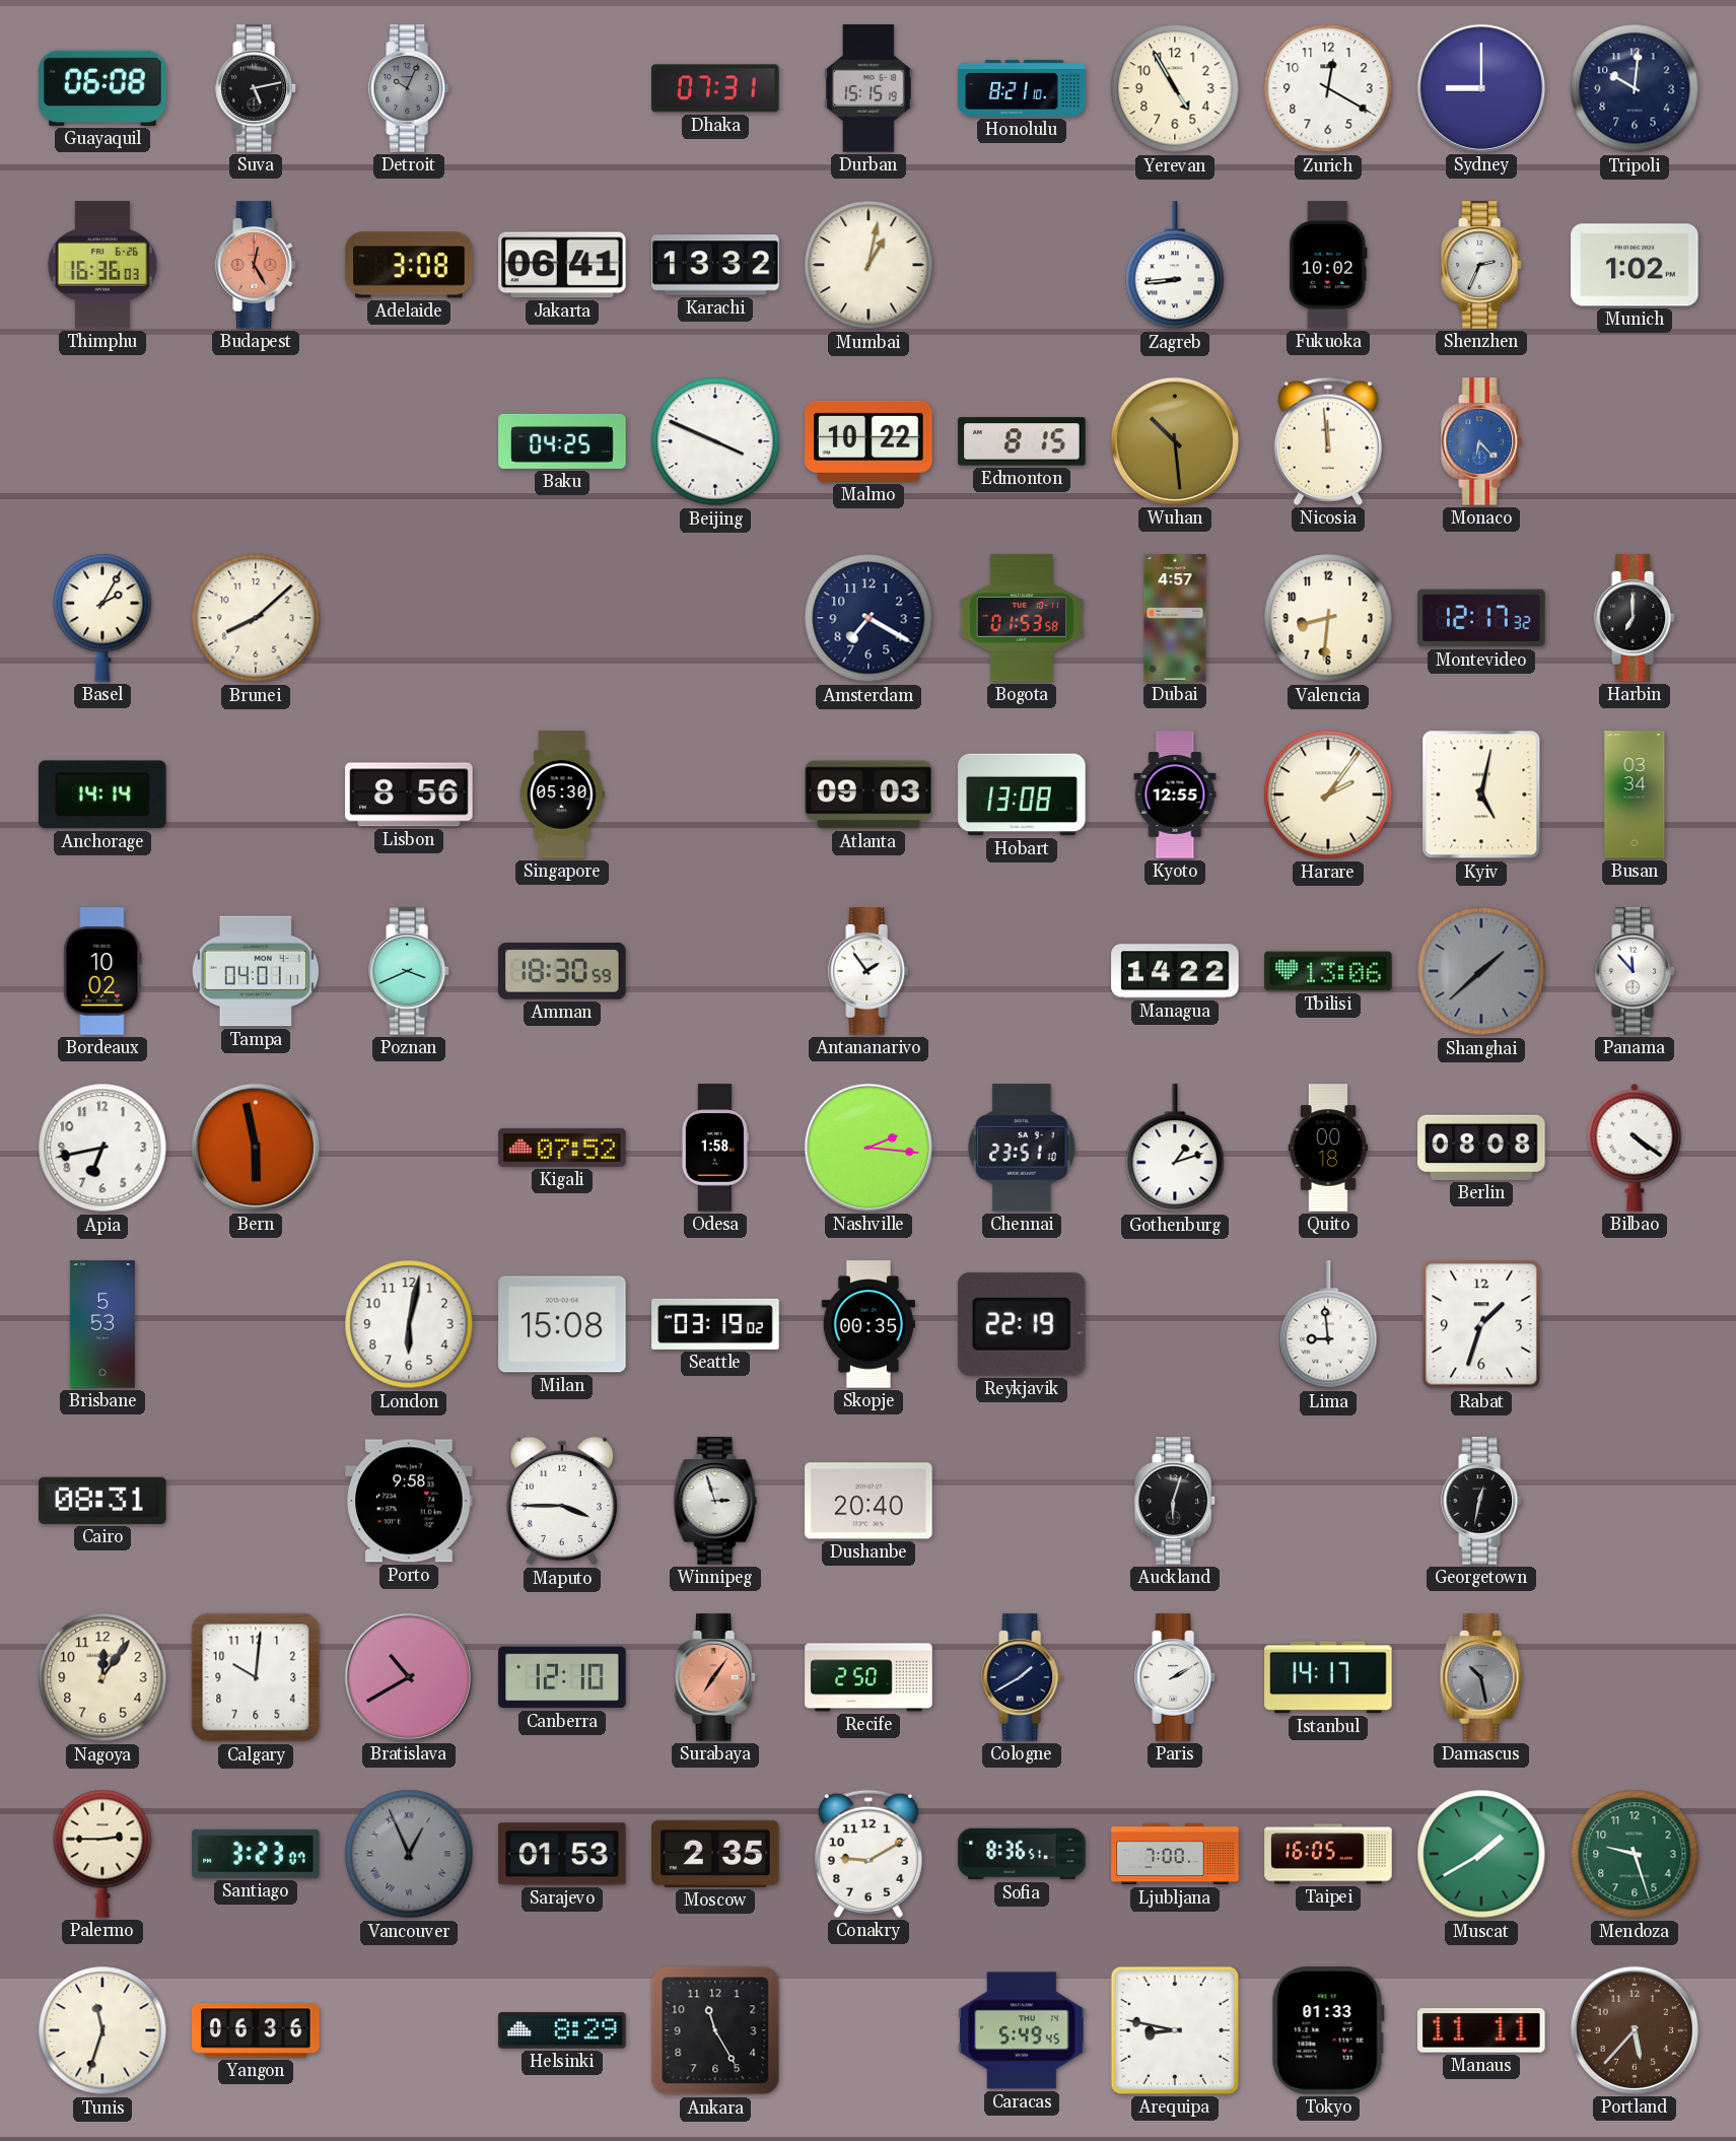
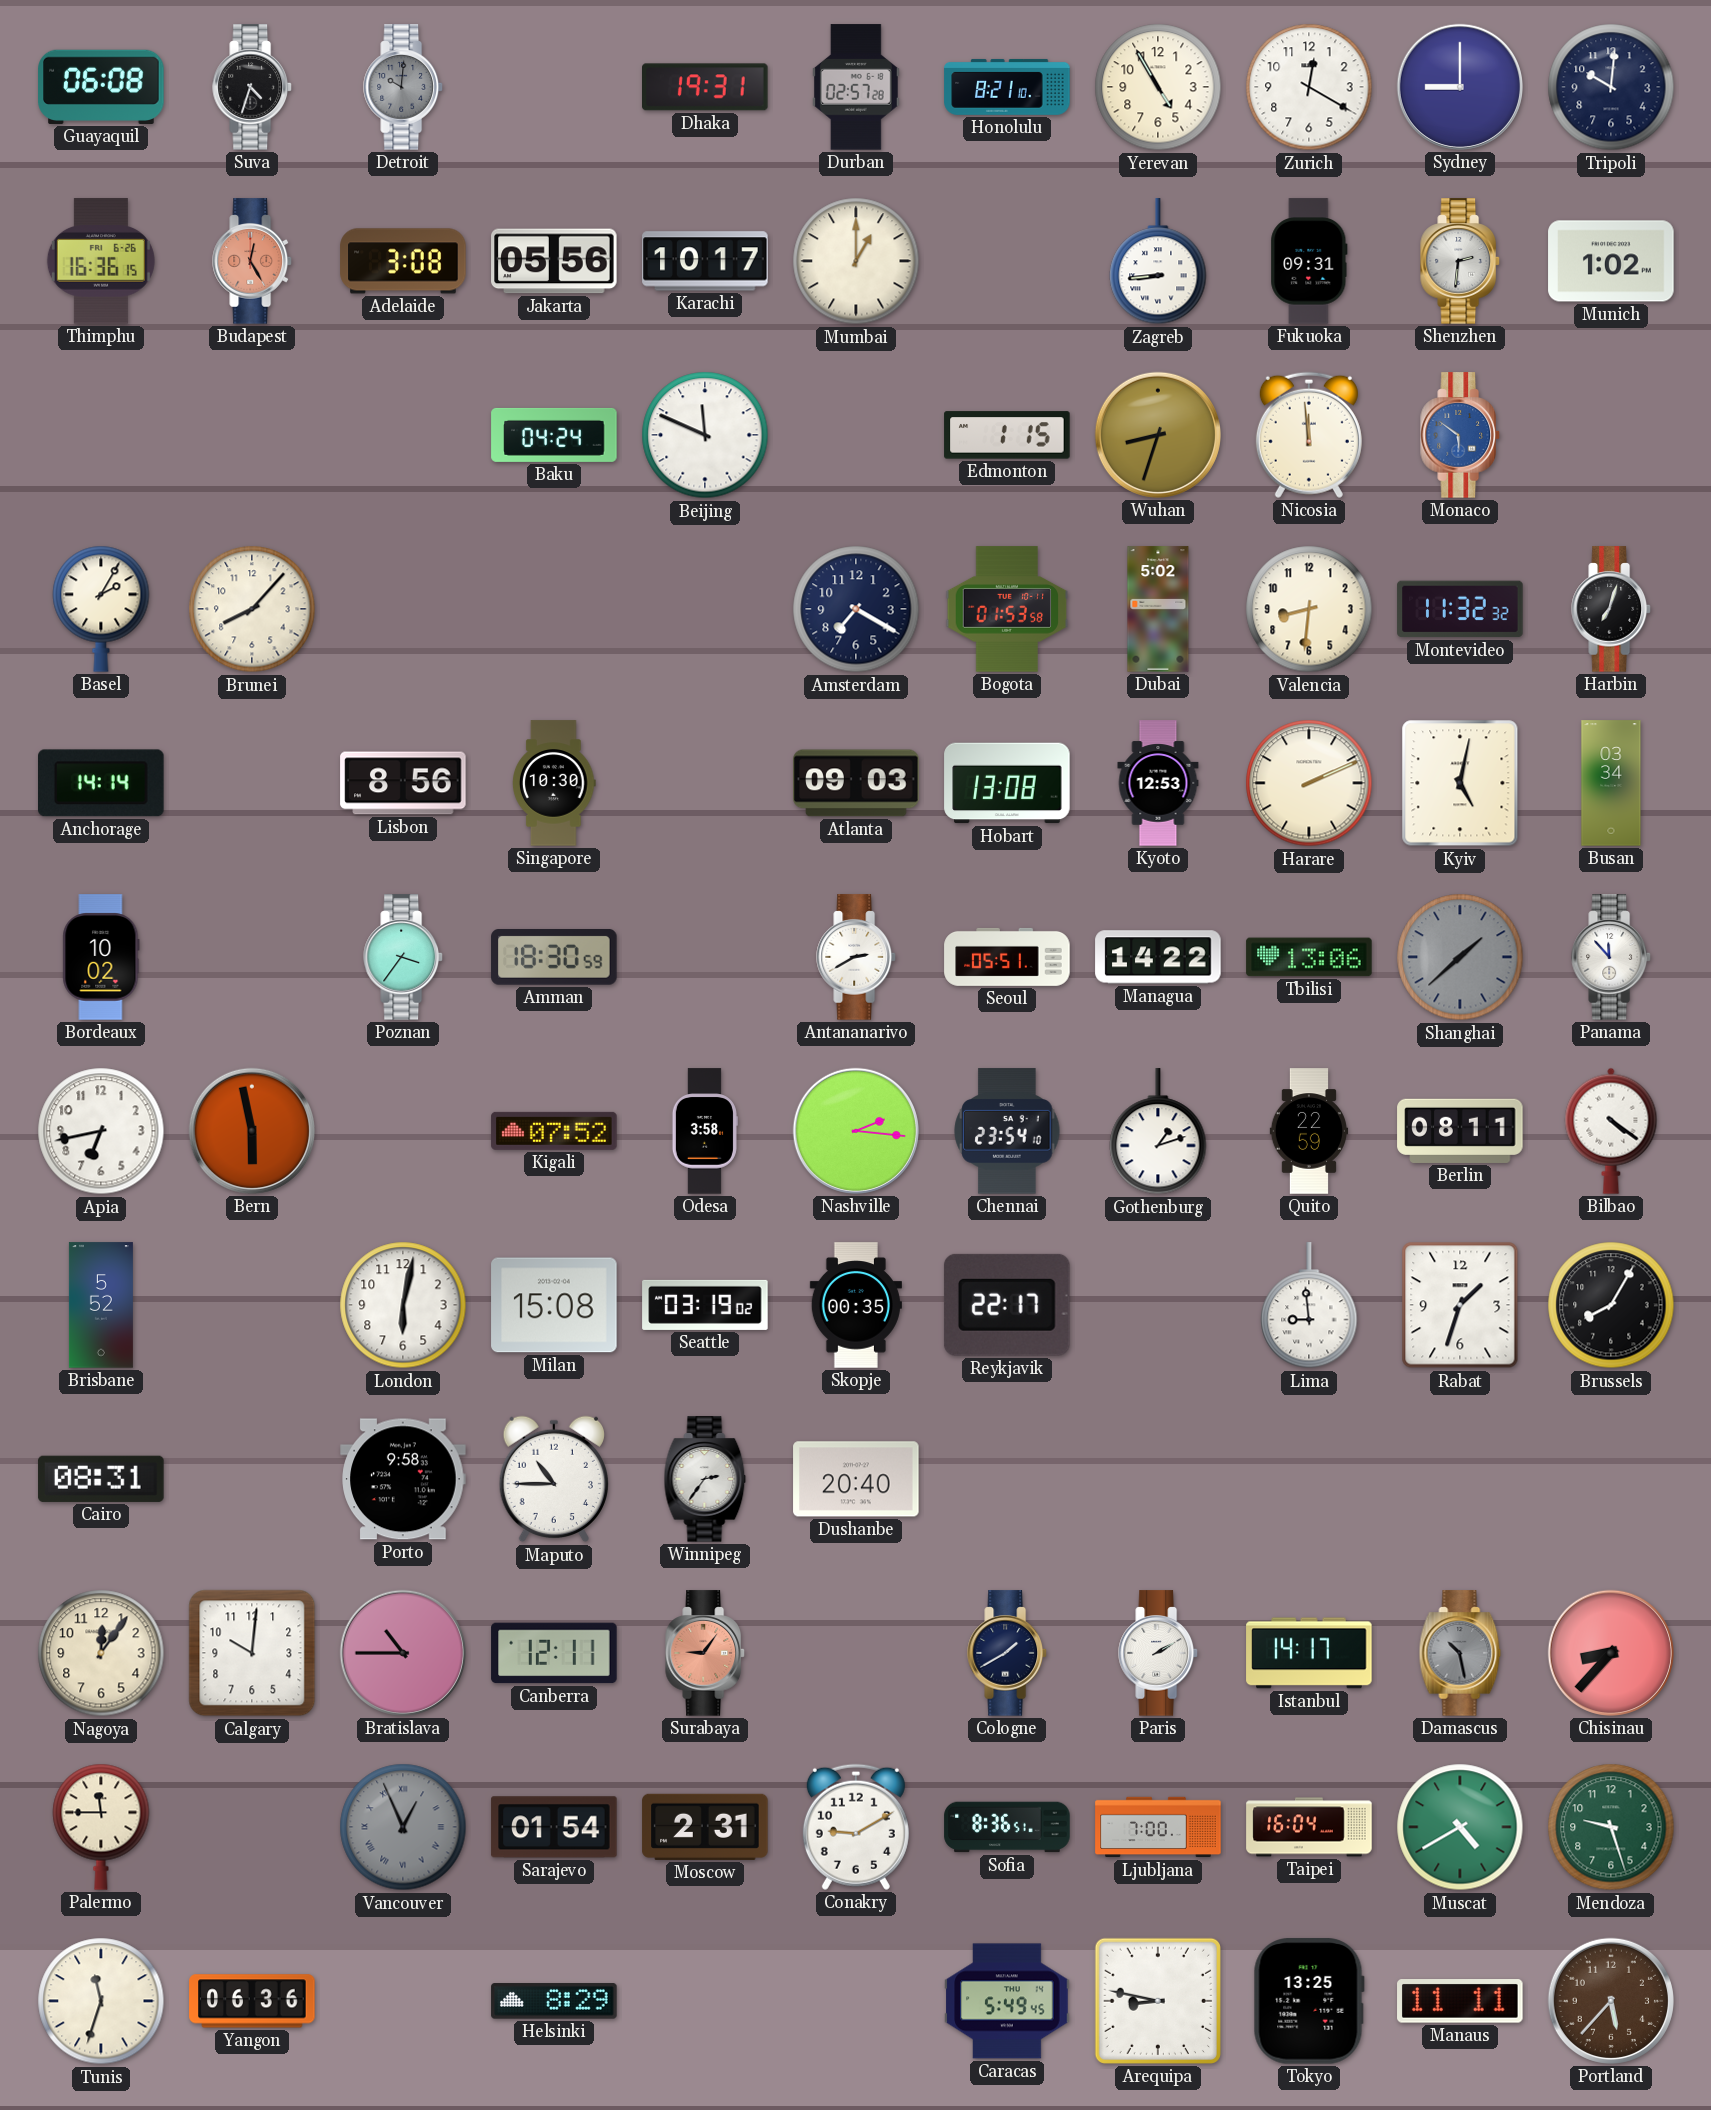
Suva: 5:13 -> 4:33
Detroit: 10:04 -> 10:01
Dhaka: 07:31 -> 19:31
Durban: 15:15 -> 02:57
Thimphu: 16:36:03 -> 16:36:15
Jakarta: 06:41 -> 05:56
Karachi: 13:32 -> 10:17
Mumbai: 1:02 -> 1:00
Fukuoka: 10:02 -> 09:31
Shenzhen: 2:34 -> 2:31
Baku: 04:25 -> 04:24
Beijing: 3:49 -> 11:49
Malmo: 10:22 -> none
Edmonton: 8:15 -> 1:15
Wuhan: 10:29 -> 8:33
Monaco: 6:23 -> 5:51
Brunei: 8:08 -> 8:07
Dubai: 4:57 -> 5:02
Montevideo: 12:17 -> 11:32
Harbin: 7:00 -> 7:03
Singapore: 05:30 -> 10:30
Kyoto: 12:55 -> 12:53
Harare: 2:06 -> 2:11
Tampa: 04:01 -> none
Poznan: 3:41 -> 3:36
Antananarivo: 1:54 -> 2:40
Seoul: none -> 05:51
Odesa: 1:58 -> 3:58
Chennai: 23:51 -> 23:54
Quito: 00:18 -> 22:59
Berlin: 08:08 -> 08:11
Brisbane: 5:53 -> 5:52
Reykjavik: 22:19 -> 22:17
Brussels: none -> 8:05
Maputo: 3:45 -> 10:45
Winnipeg: 2:57 -> 2:36
Auckland: 6:03 -> none
Georgetown: 12:32 -> none
Bratislava: 10:40 -> 10:45
Canberra: 12:10 -> 12:11
Surabaya: 7:06 -> 9:06
Recife: 2:50 -> none
Chisinau: none -> 8:37
Palermo: 2:45 -> 11:45
Santiago: 3:23 -> none
Sarajevo: 01:53 -> 01:54
Moscow: 2:35 -> 2:31
Taipei: 16:05 -> 16:04
Muscat: 1:40 -> 4:40
Ankara: 11:25 -> none
Tokyo: 01:33 -> 13:25
